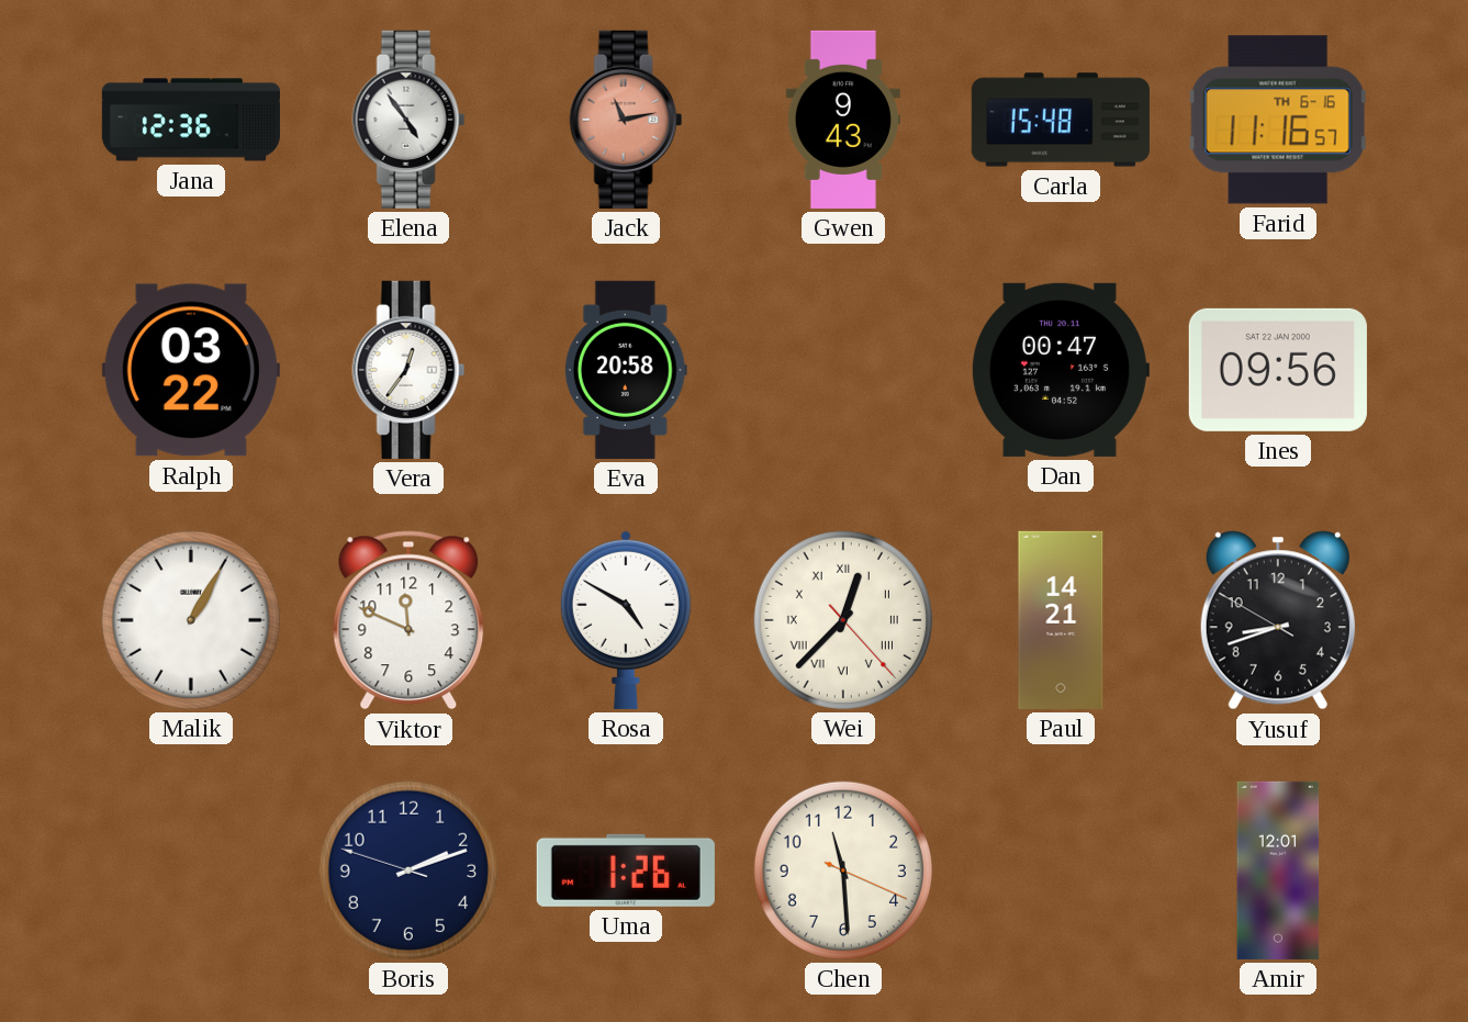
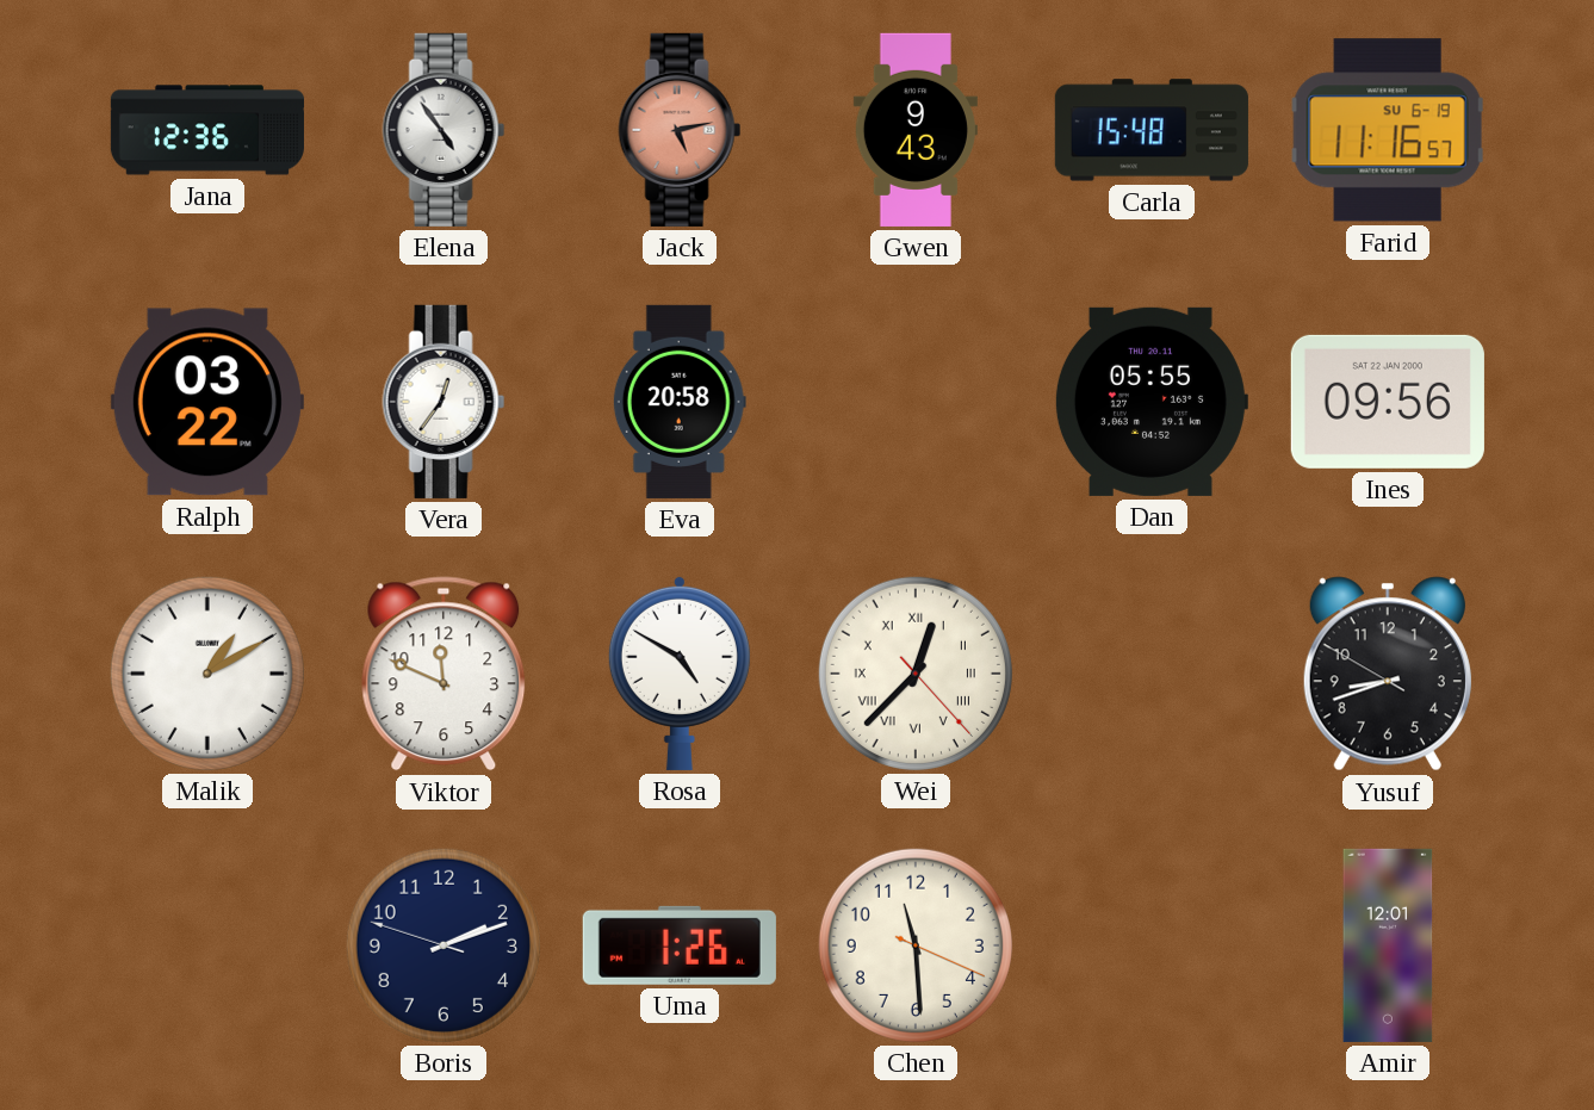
Jack: 11:13 -> 5:13
Farid date: TH 6-16 -> SU 6-19
Dan: 00:47 -> 05:55
Malik: 1:05 -> 1:10
Paul: 14:21 -> none
